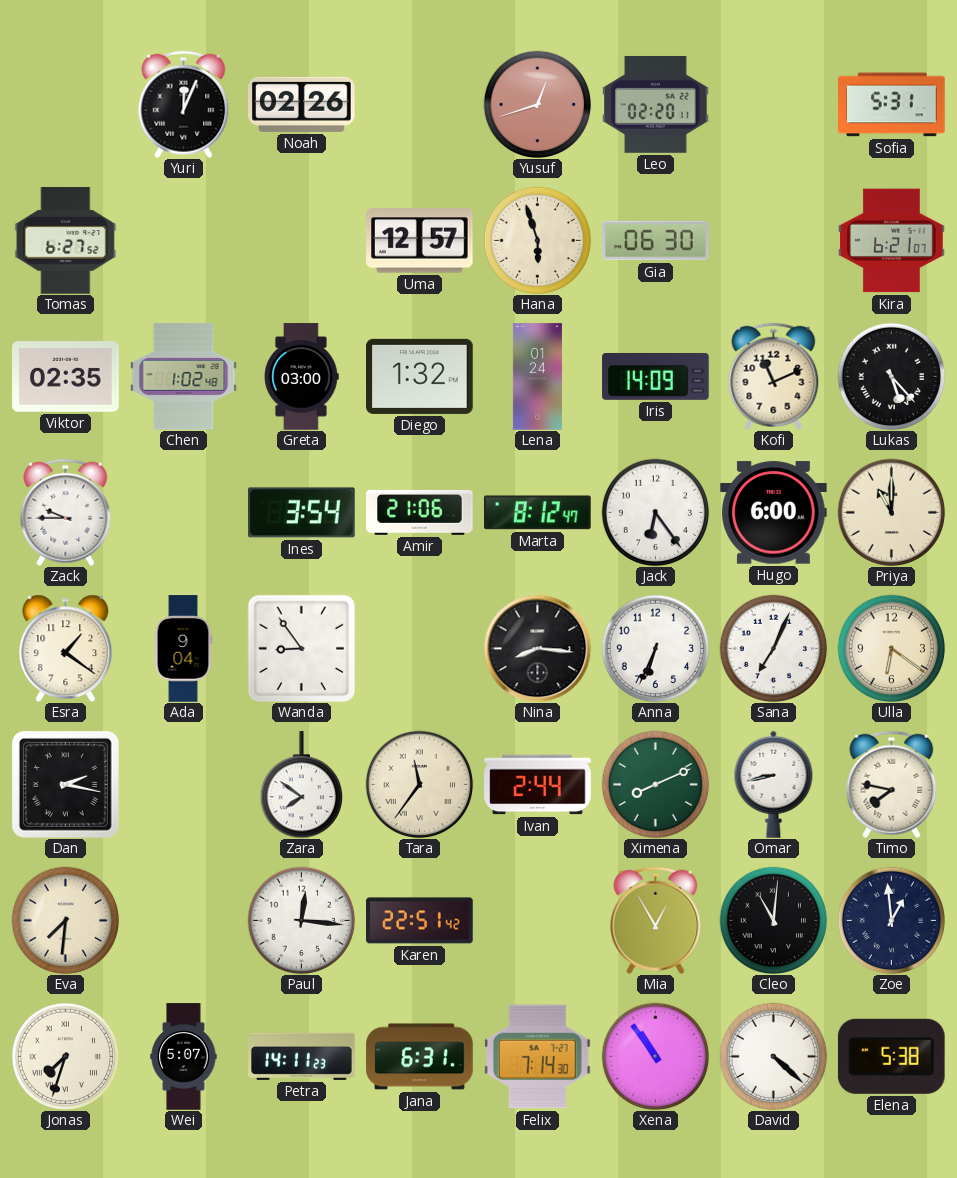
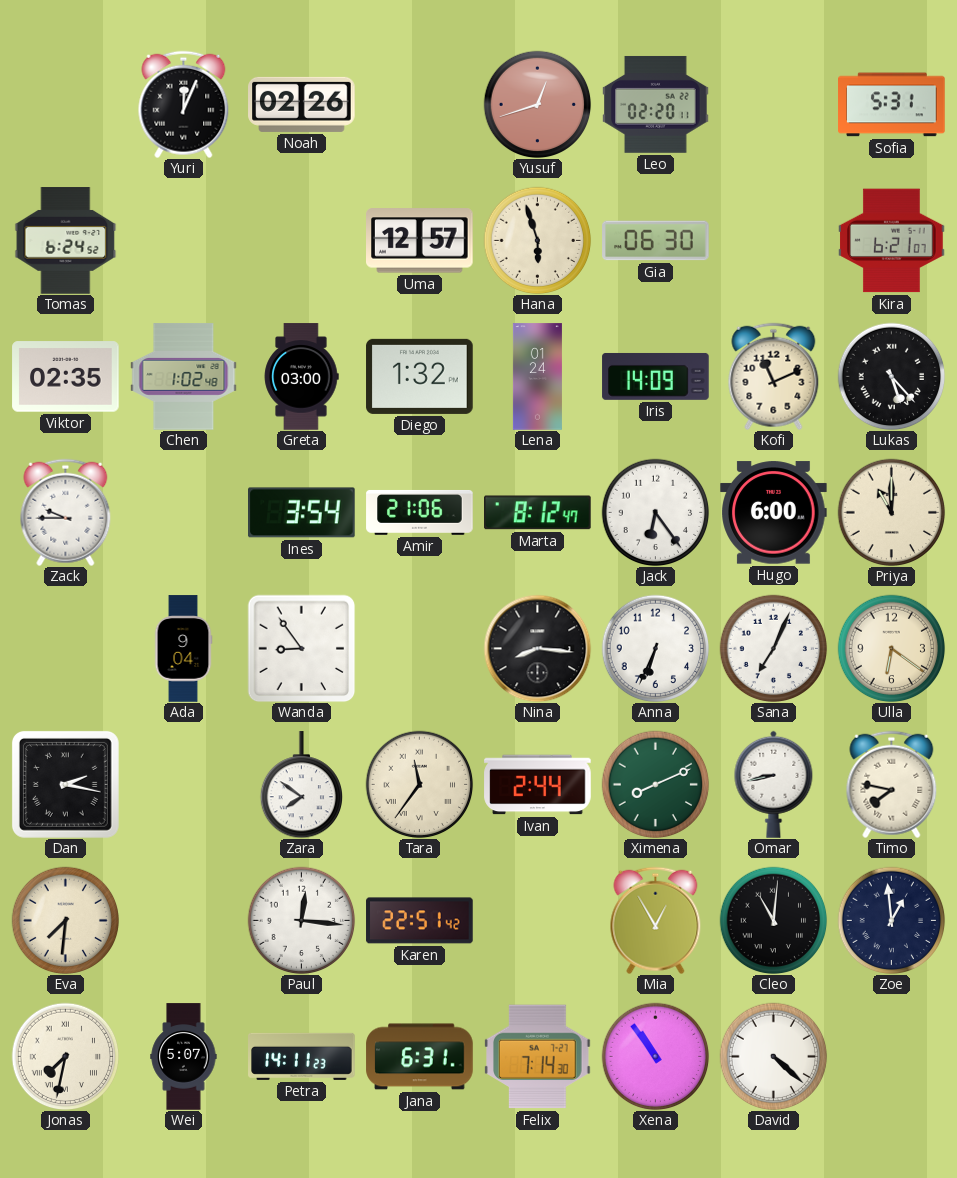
Tomas: 6:27 -> 6:24
Esra: 1:21 -> none
Jonas: 7:33 -> 7:32
Elena: 5:38 -> none
